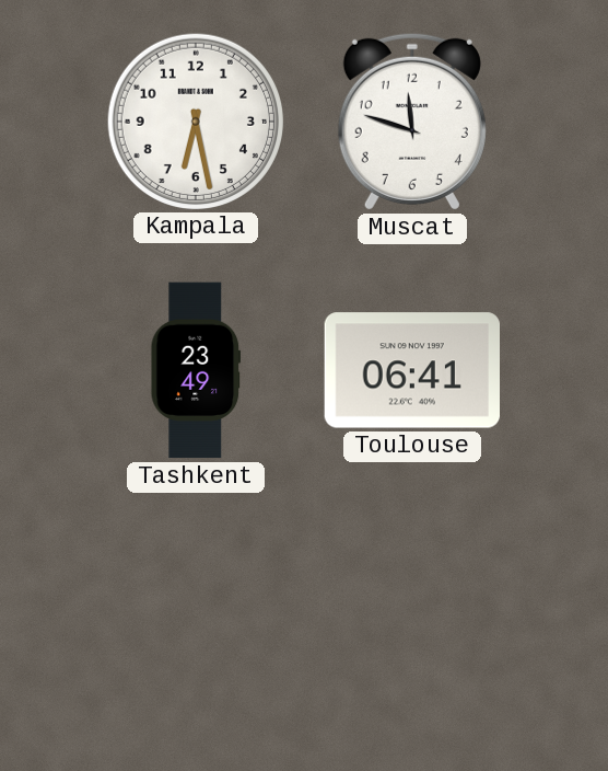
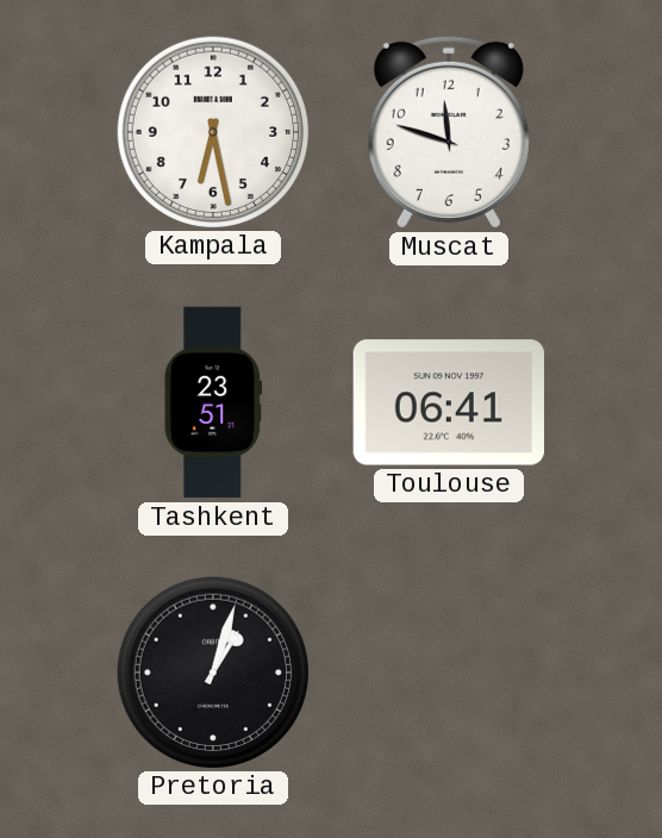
Tashkent: 23:49 -> 23:51
Pretoria: none -> 1:03
